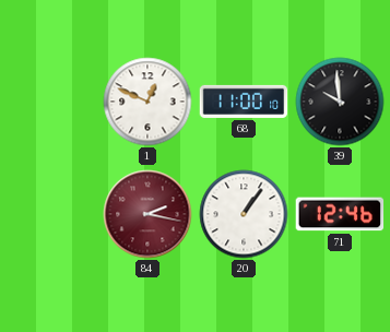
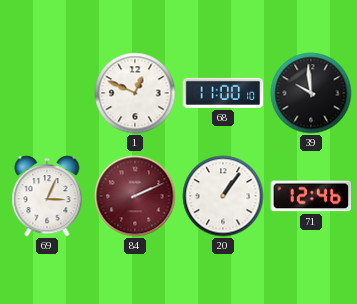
69: none -> 3:04
84: 2:17 -> 2:11
